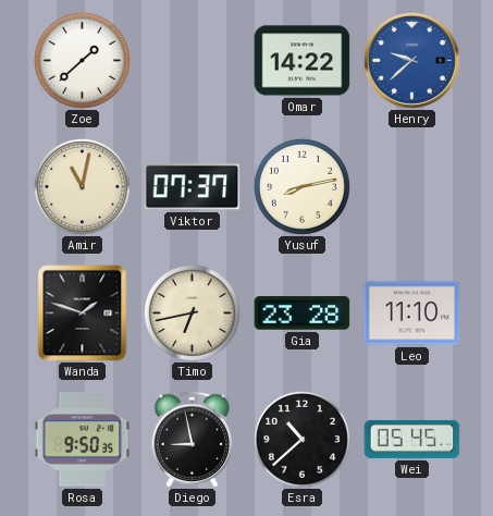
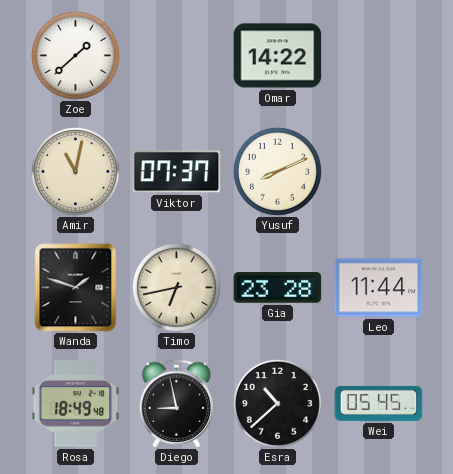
Henry: 9:38 -> none
Yusuf: 8:13 -> 8:11
Leo: 11:10 -> 11:44
Rosa: 9:50 -> 18:49
